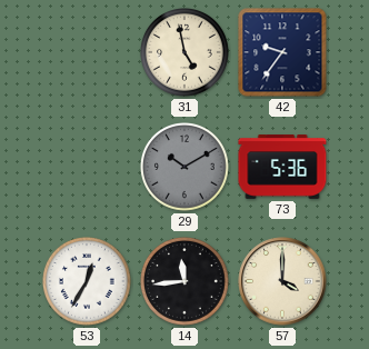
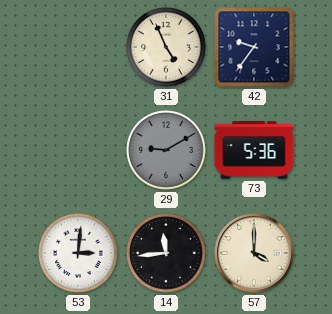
31: 4:58 -> 4:56
29: 10:10 -> 9:10
53: 12:35 -> 3:01
